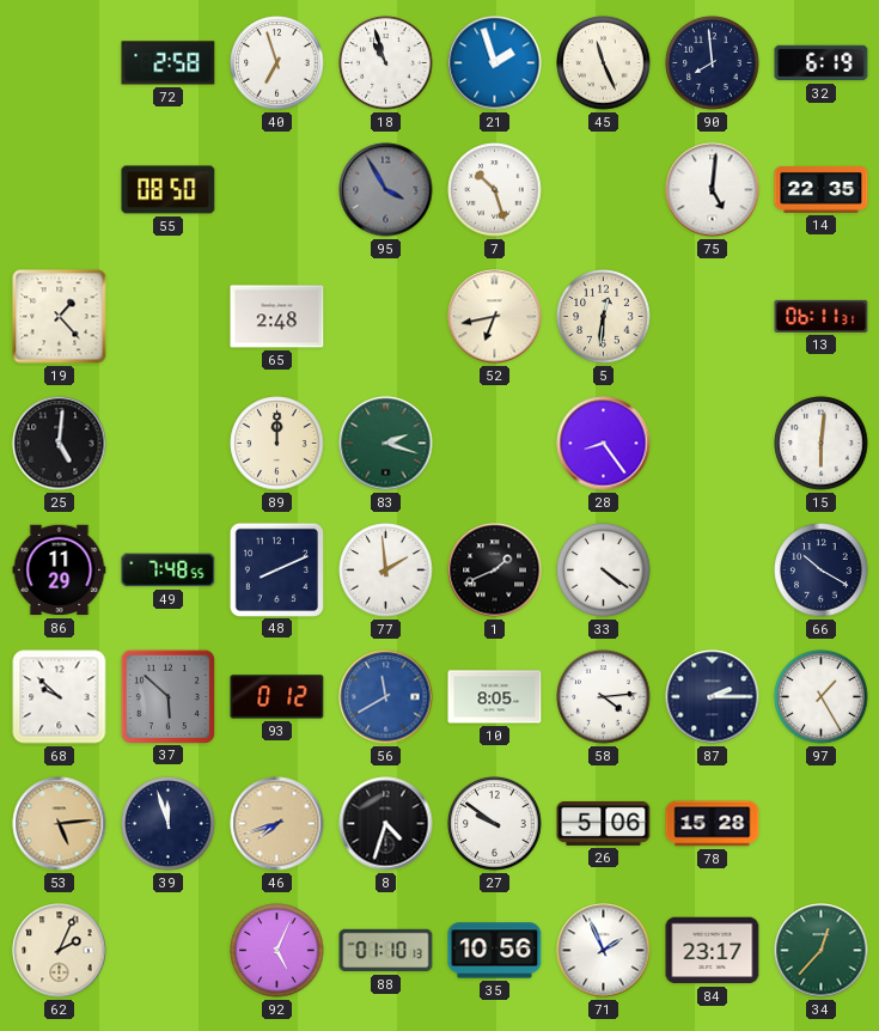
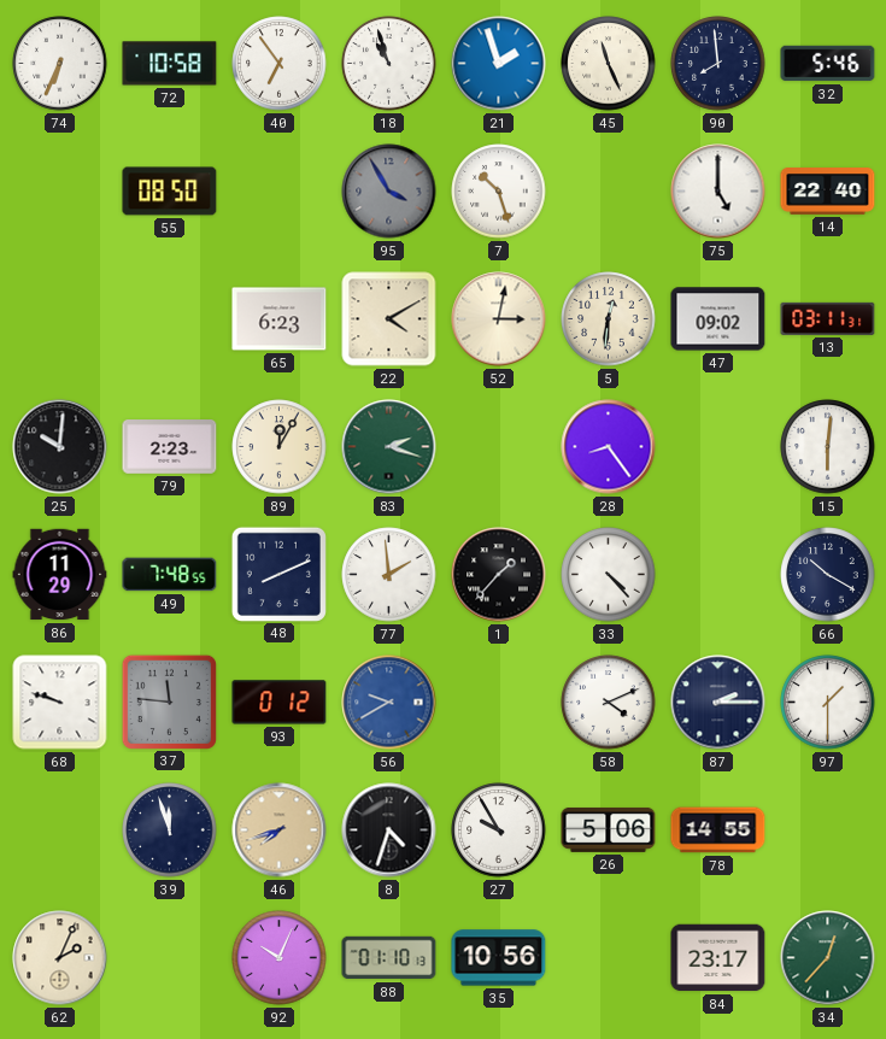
74: none -> 6:34
72: 2:58 -> 10:58
40: 6:57 -> 6:54
32: 6:19 -> 5:46
75: 5:01 -> 5:00
14: 22:35 -> 22:40
19: 1:23 -> none
65: 2:48 -> 6:23
22: none -> 4:10
52: 6:43 -> 3:02
47: none -> 09:02
13: 06:11 -> 03:11
25: 5:01 -> 10:01
79: none -> 2:23
89: 12:00 -> 12:05
1: 1:41 -> 1:37
33: 4:21 -> 4:23
68: 9:52 -> 9:48
37: 5:52 -> 11:46
56: 11:40 -> 9:40
10: 8:05 -> none
58: 4:14 -> 4:11
97: 1:25 -> 1:30
53: 5:14 -> none
27: 9:51 -> 9:55
78: 15:28 -> 14:55
92: 5:04 -> 10:04
71: 1:56 -> none
